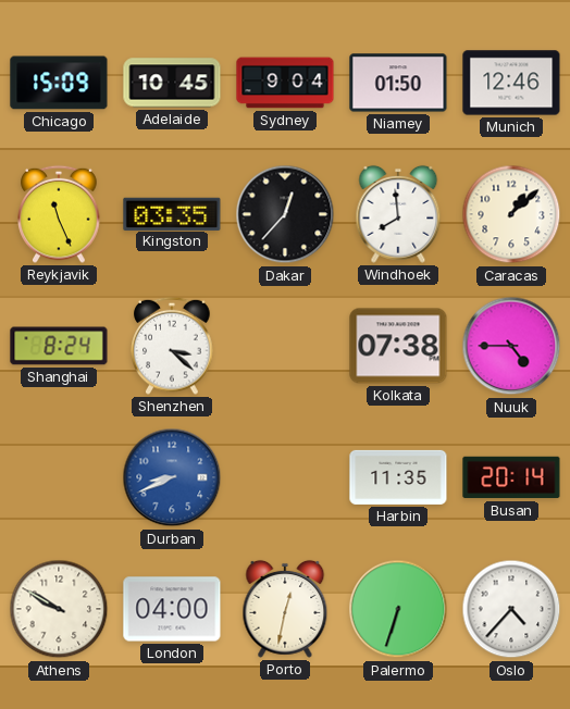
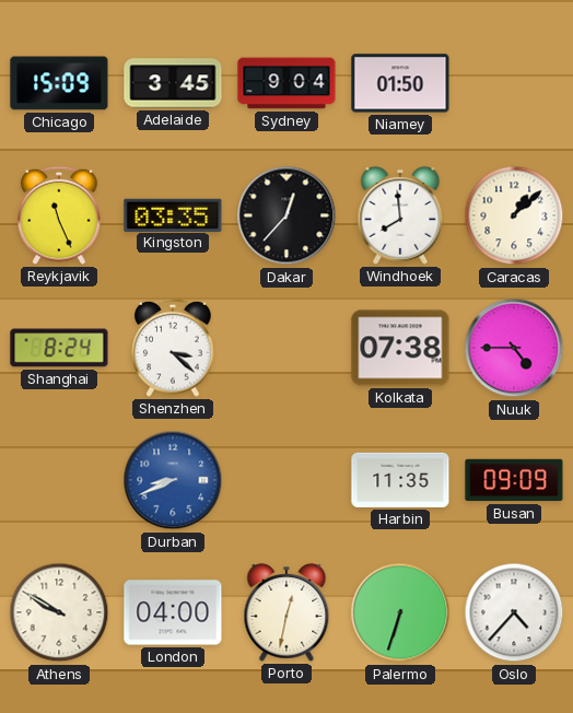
Adelaide: 10:45 -> 3:45
Munich: 12:46 -> none
Busan: 20:14 -> 09:09
